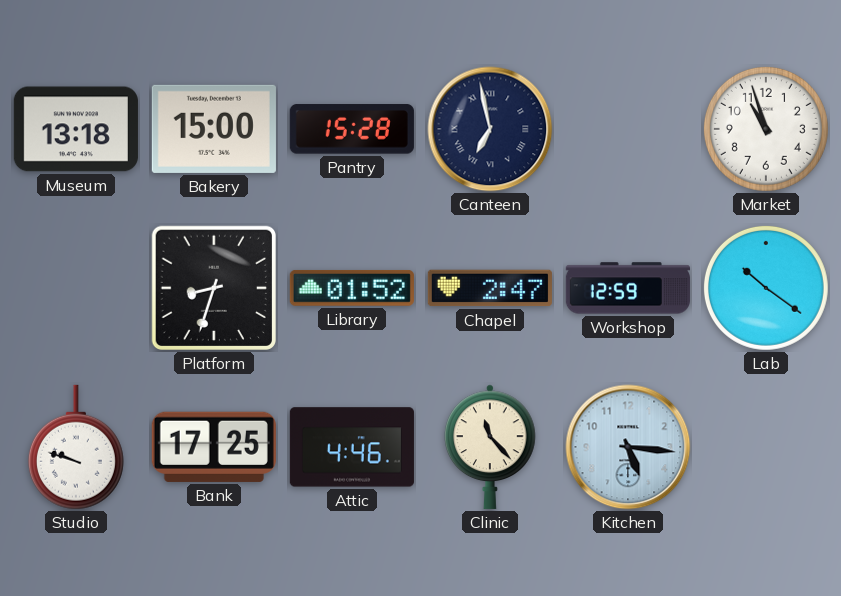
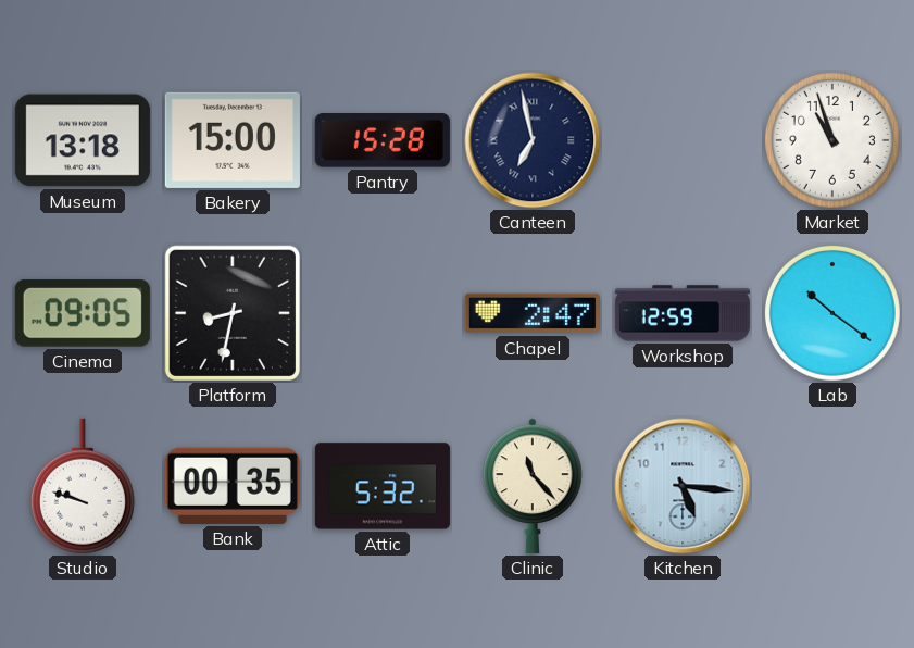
Cinema: none -> 09:05
Platform: 8:33 -> 8:32
Library: 01:52 -> none
Bank: 17:25 -> 00:35
Attic: 4:46 -> 5:32
